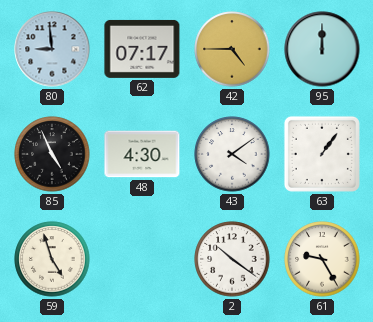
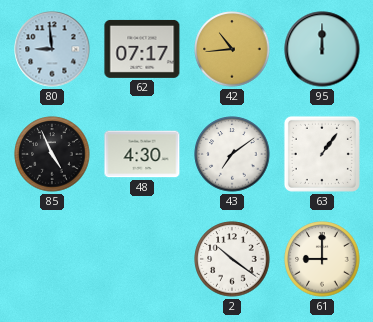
42: 4:45 -> 10:44
43: 4:09 -> 7:09
59: 4:57 -> none
61: 9:25 -> 9:00
